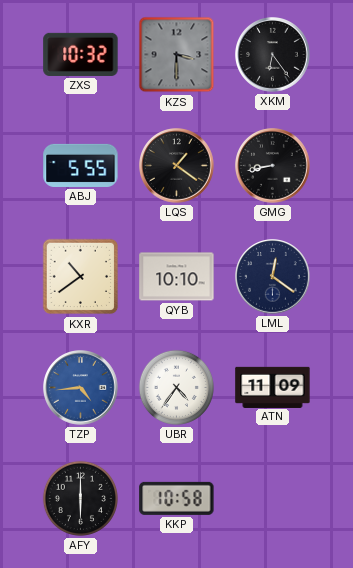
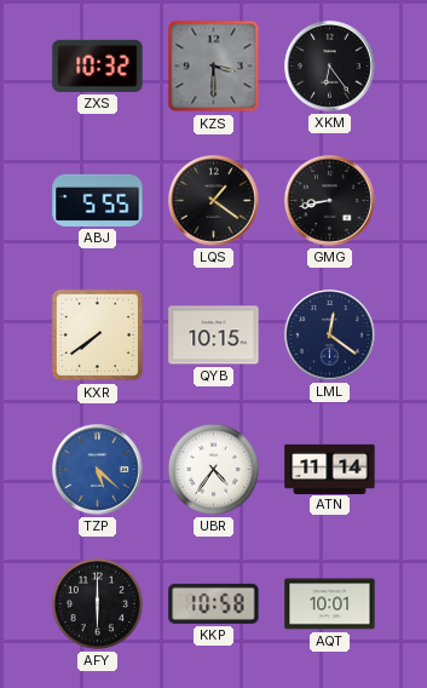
KXR: 10:39 -> 7:39
QYB: 10:10 -> 10:15
TZP: 4:44 -> 5:22
ATN: 11:09 -> 11:14
AQT: none -> 10:01
